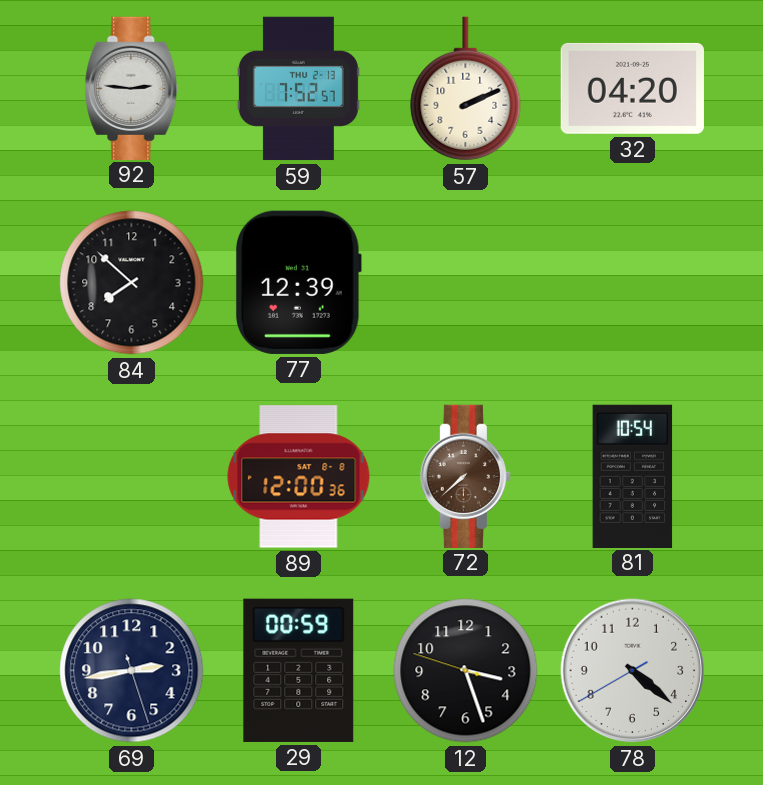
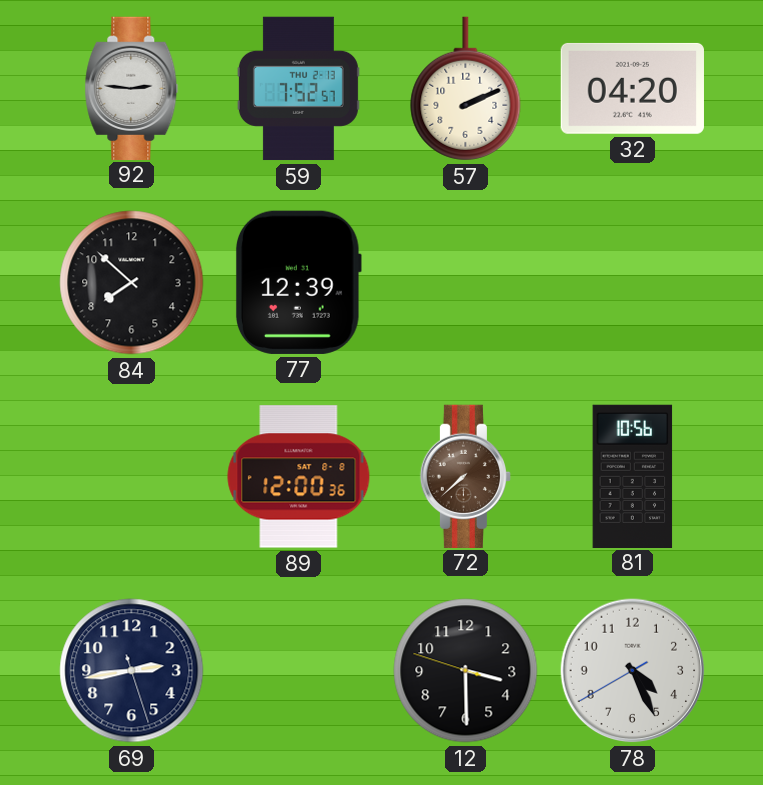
81: 10:54 -> 10:56
29: 00:59 -> none
12: 3:26 -> 3:29
78: 4:21 -> 4:25
